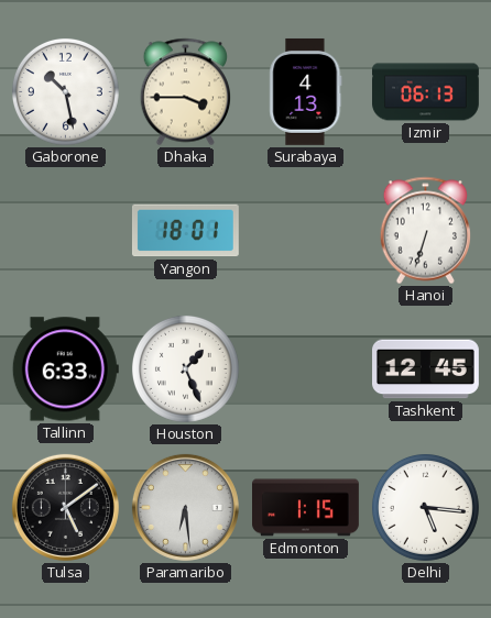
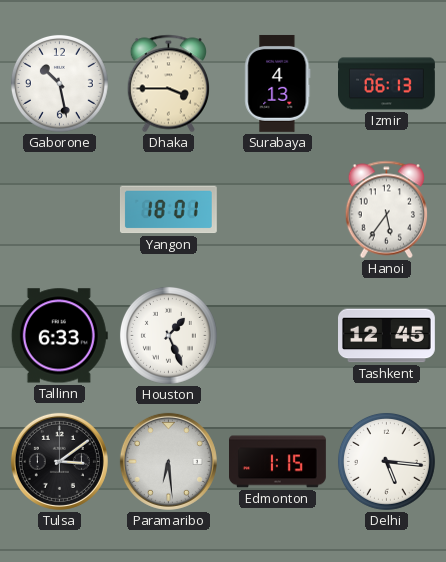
Hanoi: 6:33 -> 5:36
Tulsa: 5:09 -> 3:09
